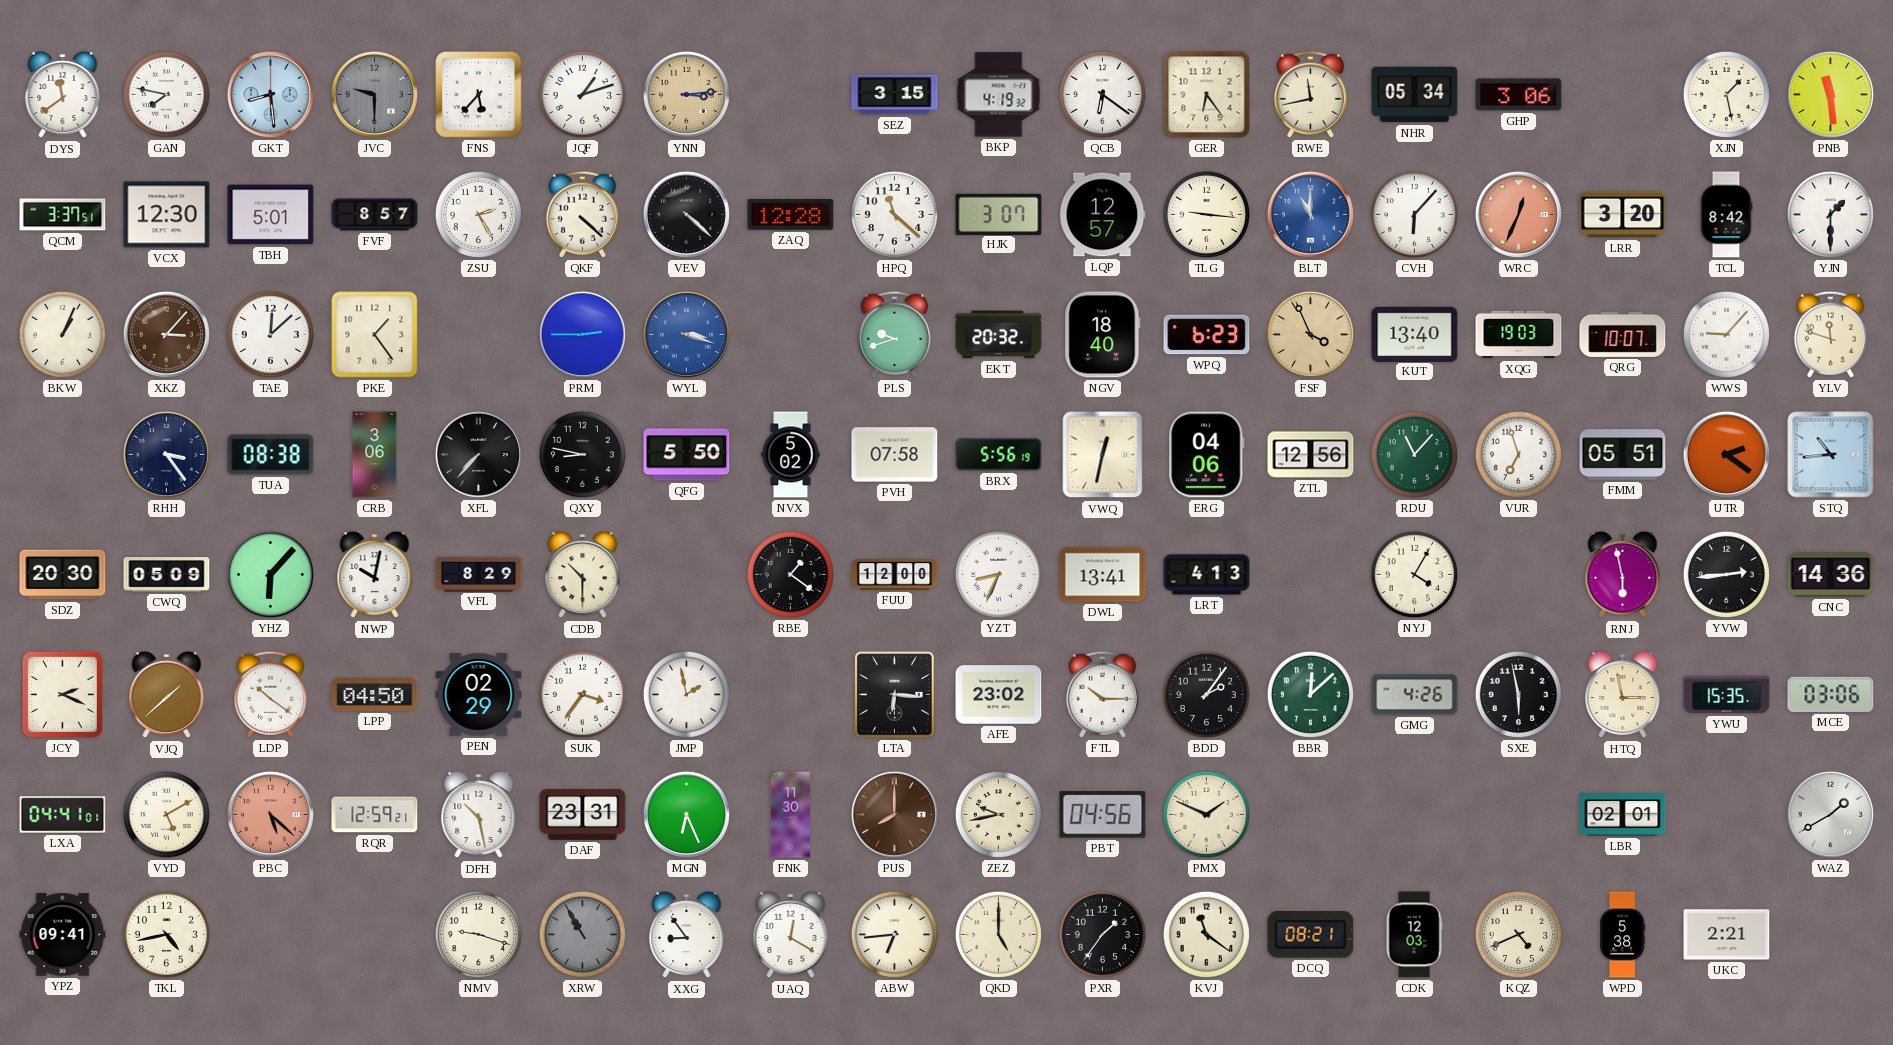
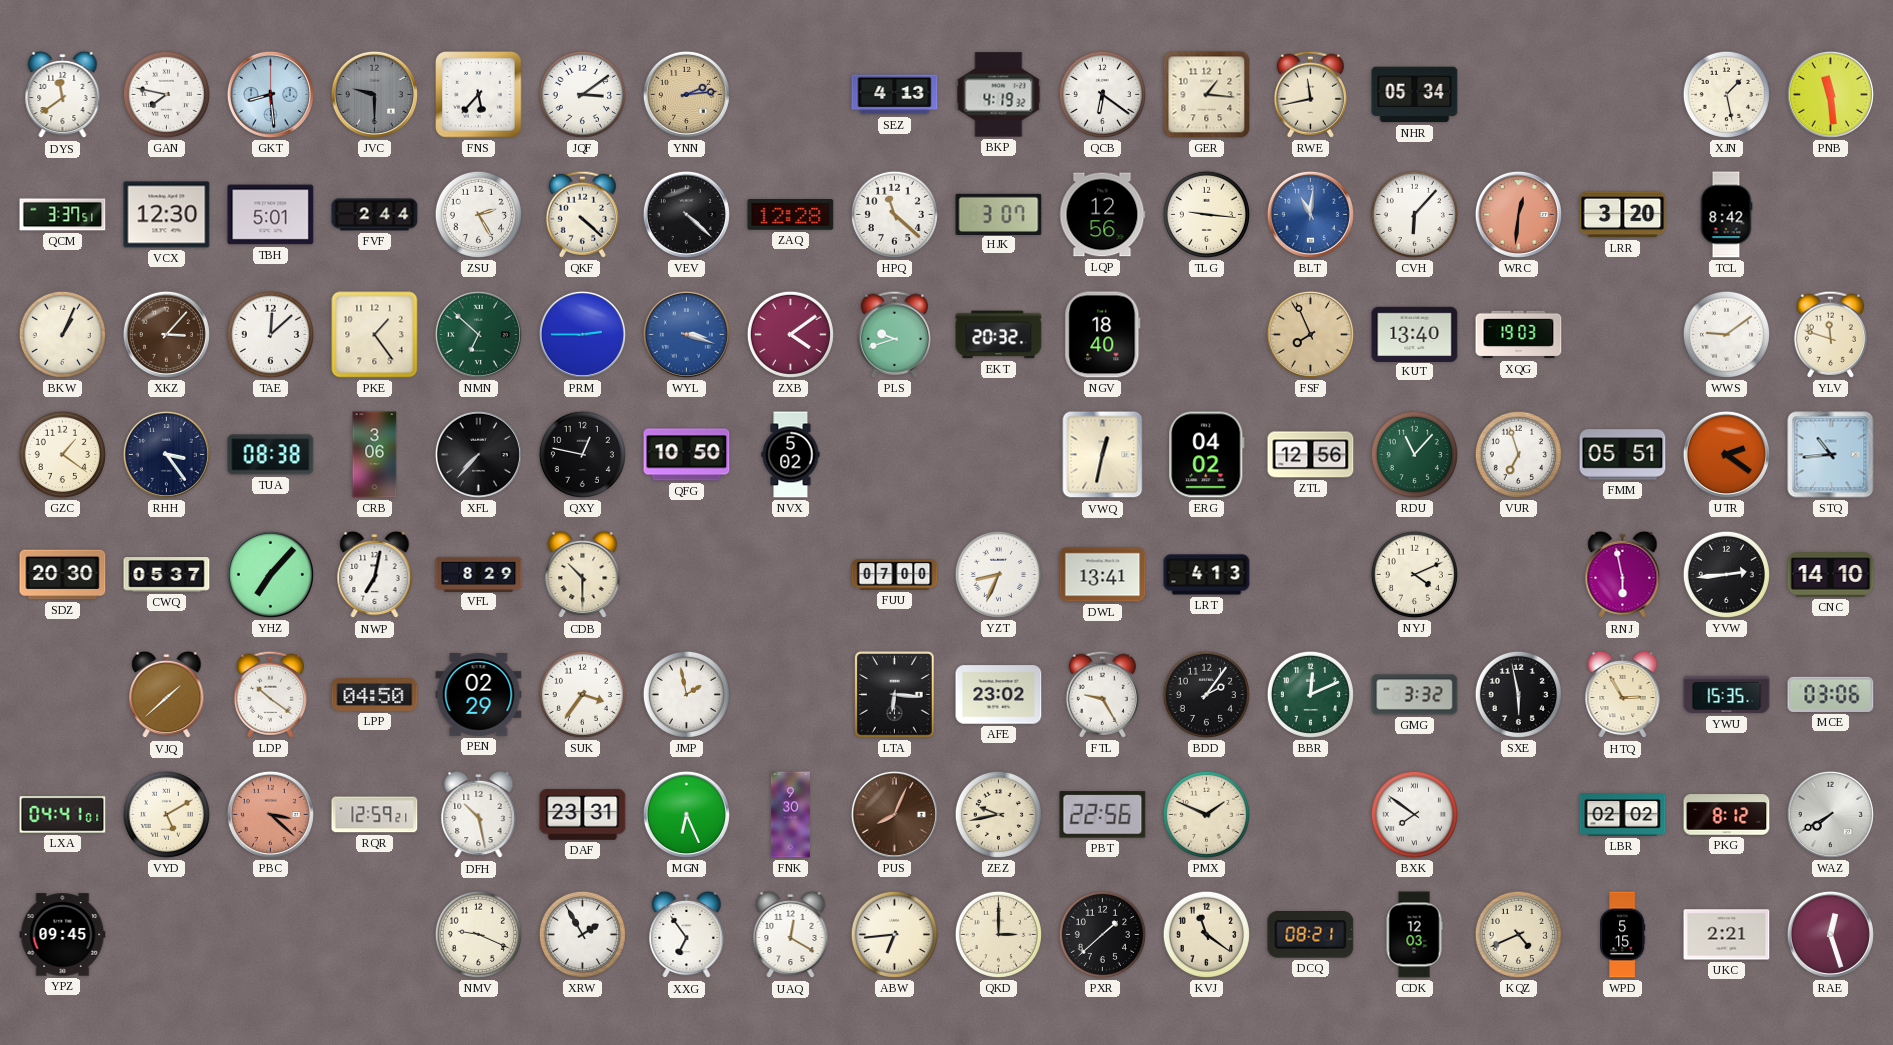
JQF: 1:12 -> 3:09
YNN: 3:14 -> 2:14
SEZ: 3:15 -> 4:13
GER: 6:24 -> 1:16
GHP: 3:06 -> none
FVF: 8:57 -> 2:44
LQP: 12:57 -> 12:56
BLT: 11:00 -> 11:01
WRC: 12:34 -> 12:31
YJN: 1:30 -> none
NMN: none -> 6:52
ZXB: none -> 4:09
WPQ: 6:23 -> none
FSF: 3:56 -> 7:56
QRG: 10:07 -> none
WWS: 9:07 -> 9:09
GZC: none -> 1:21
QXY: 8:47 -> 12:47
QFG: 5:50 -> 10:50
PVH: 07:58 -> none
BRX: 5:56 -> none
ERG: 04:06 -> 04:02
CWQ: 05:09 -> 05:37
YHZ: 6:07 -> 7:07
NWP: 10:02 -> 7:02
RBE: 1:21 -> none
FUU: 12:00 -> 07:00
NYJ: 4:05 -> 4:11
CNC: 14:36 -> 14:10
JCY: 2:19 -> none
FTL: 10:15 -> 9:25
BBR: 12:08 -> 12:11
GMG: 4:26 -> 3:32
HTQ: 2:58 -> 2:55
PBC: 5:22 -> 3:22
FNK: 11:30 -> 9:30
PUS: 8:00 -> 8:04
PBT: 04:56 -> 22:56
BXK: none -> 7:51
LBR: 02:01 -> 02:02
PKG: none -> 8:12
WAZ: 1:40 -> 7:40
YPZ: 09:41 -> 09:45
TKL: 4:43 -> none
NMV: 9:18 -> 9:19
XRW: 10:55 -> 1:55
XRW dial: grey -> white
XXG: 8:54 -> 6:54
QKD: 5:00 -> 3:00
PXR: 1:36 -> 1:38
WPD: 5:38 -> 5:15
RAE: none -> 12:27
